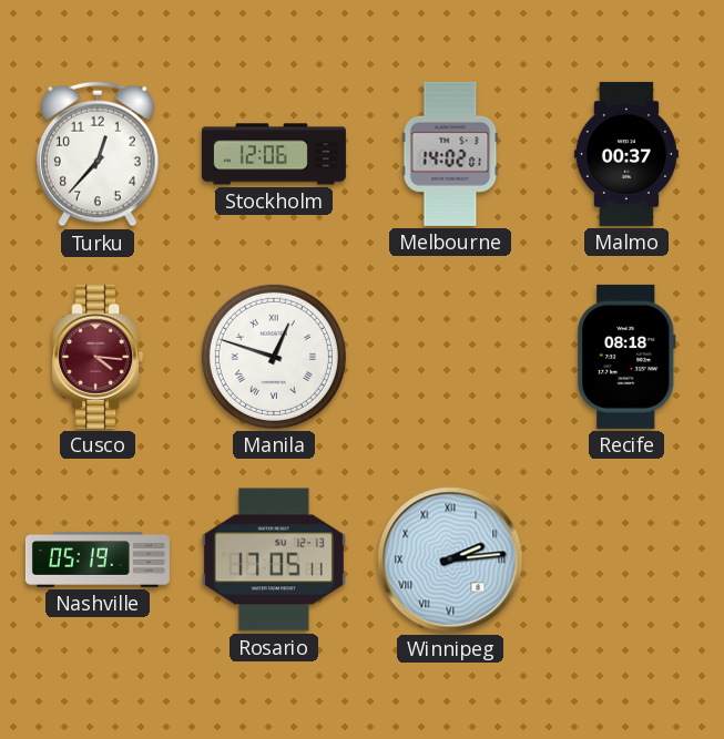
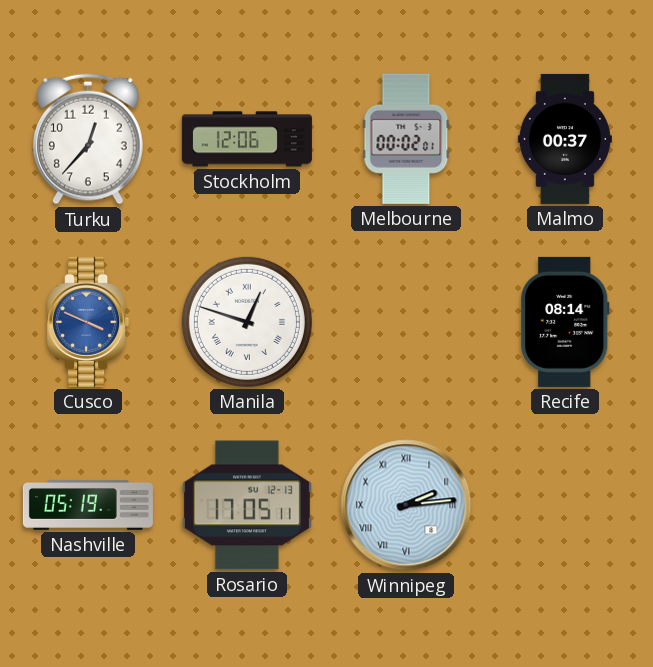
Melbourne: 14:02 -> 00:02
Cusco: 4:16 -> 3:49
Cusco dial: burgundy -> blue
Recife: 08:18 -> 08:14
